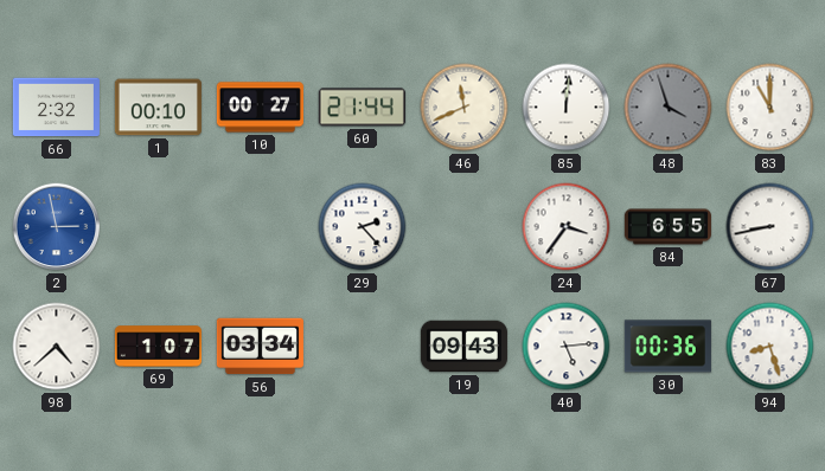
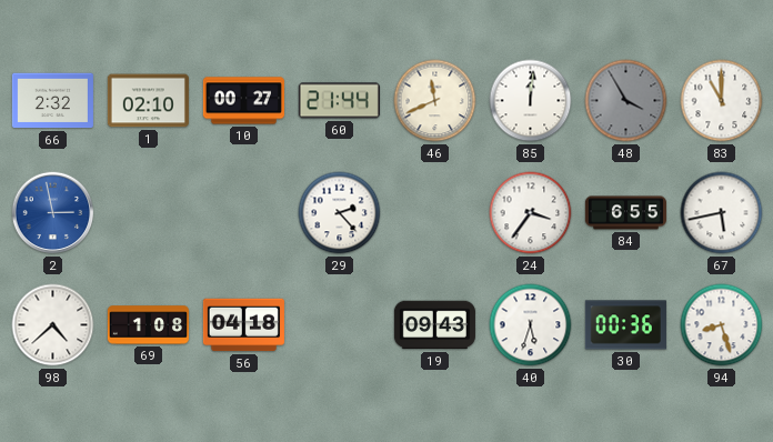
1: 00:10 -> 02:10
48: 3:57 -> 3:55
67: 8:43 -> 5:43
69: 1:07 -> 1:08
56: 03:34 -> 04:18
40: 5:14 -> 5:33
